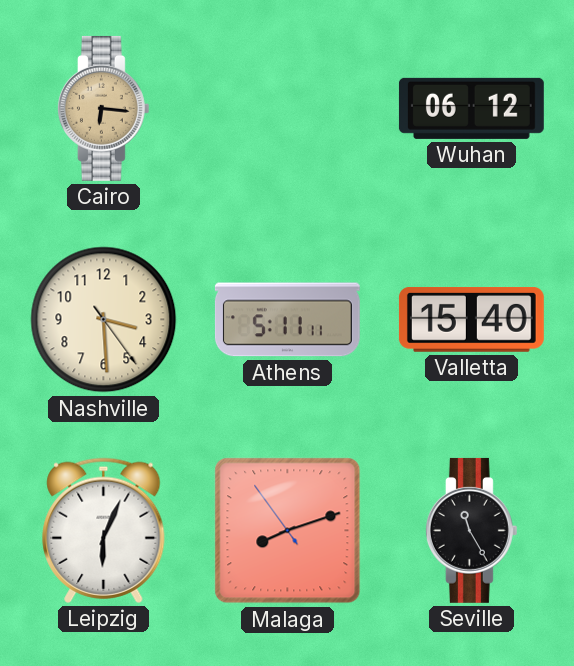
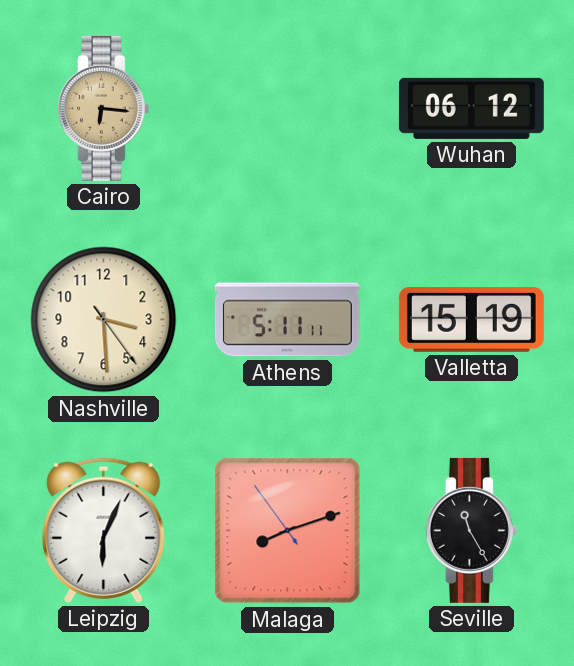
Valletta: 15:40 -> 15:19
